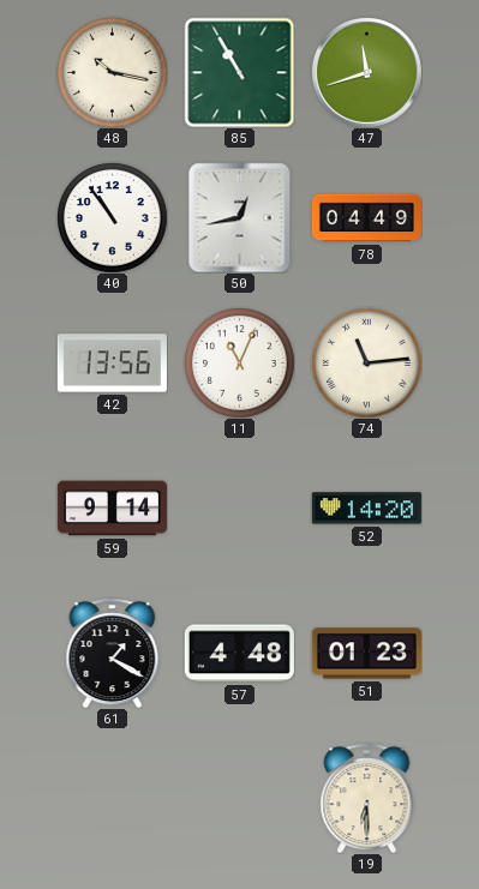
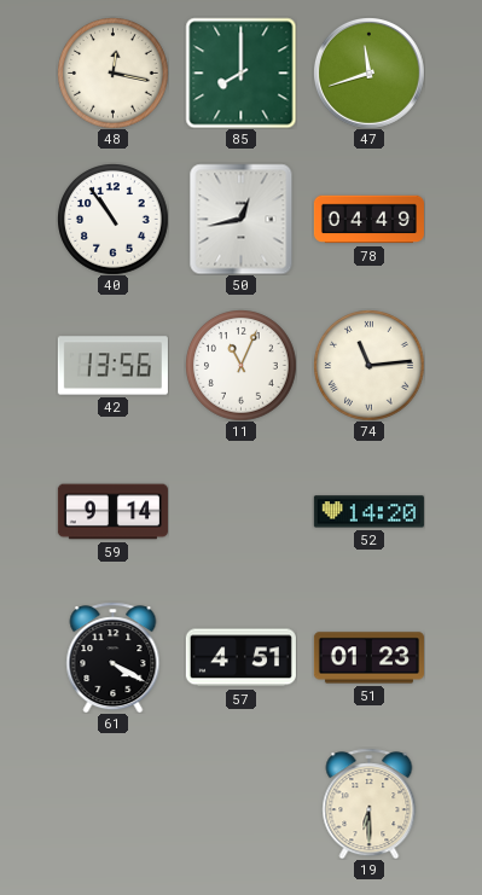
48: 10:17 -> 12:17
85: 10:55 -> 8:00
61: 1:20 -> 4:20
57: 4:48 -> 4:51
